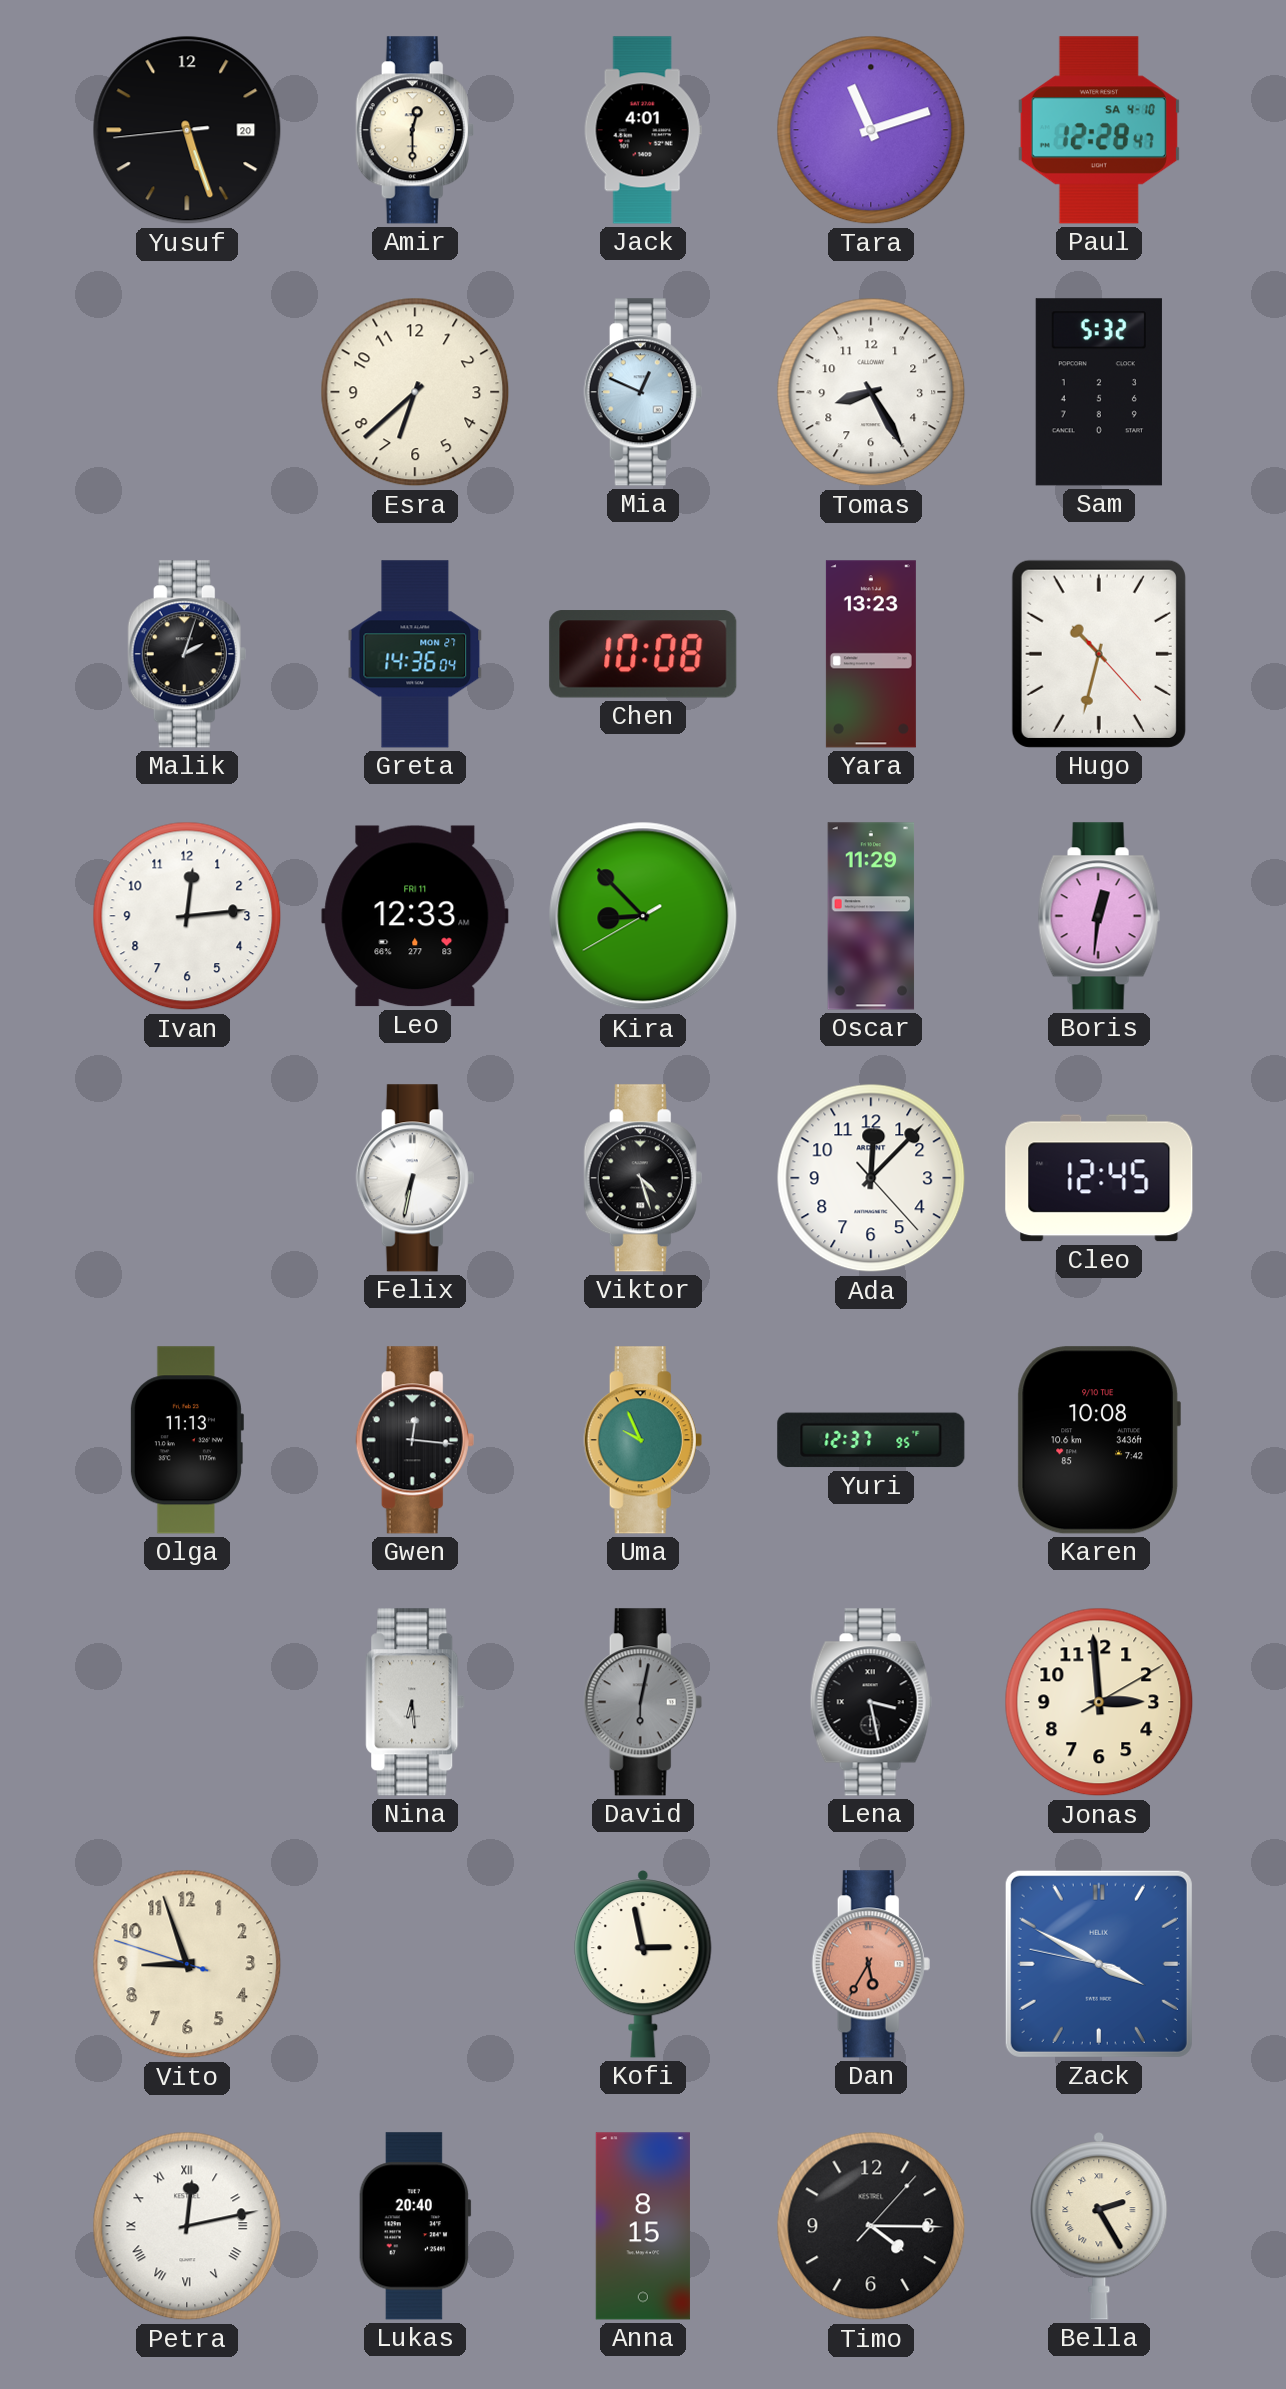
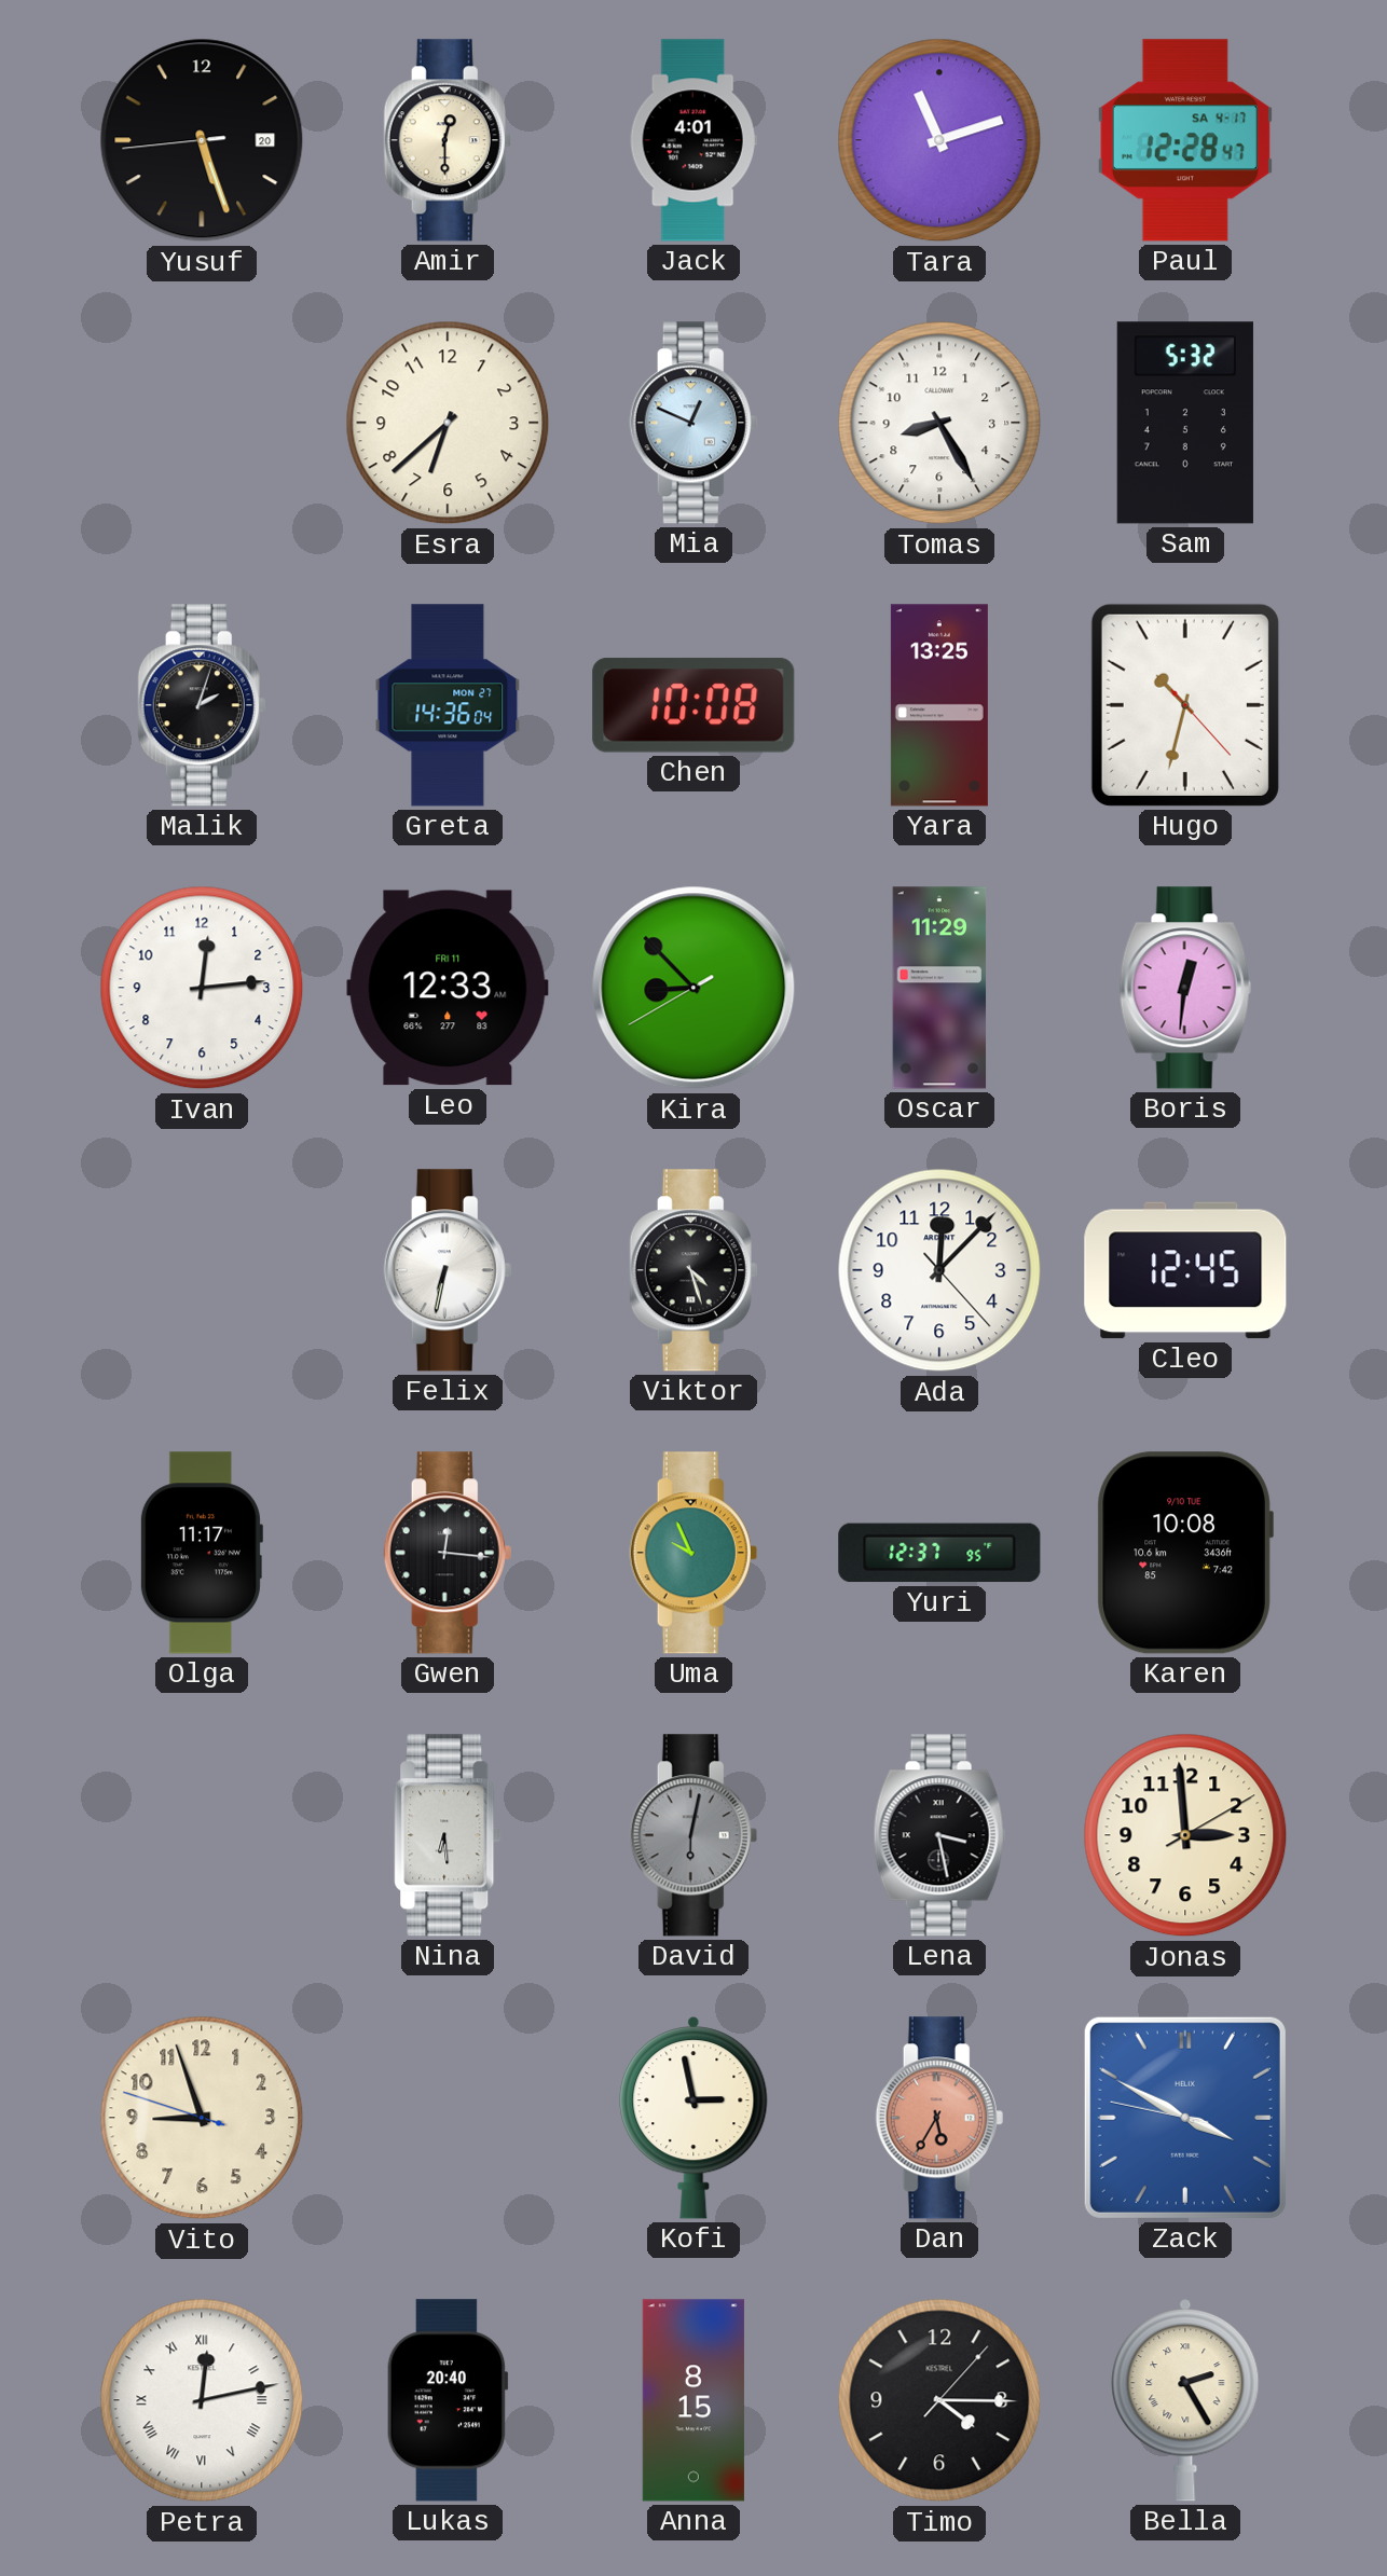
Paul date: SA 4-10 -> SA 4-17
Yara: 13:23 -> 13:25
Olga: 11:13 -> 11:17
